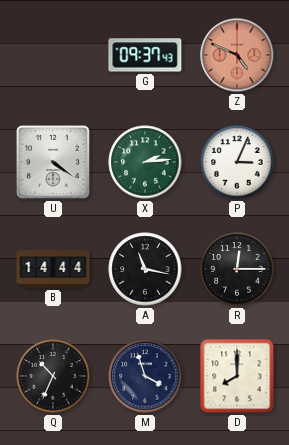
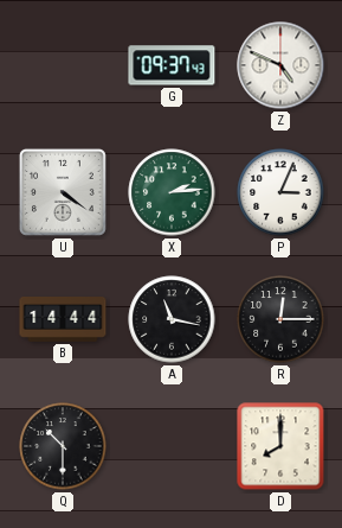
Z dial: salmon -> white
Q: 10:34 -> 10:30
M: 3:57 -> none
